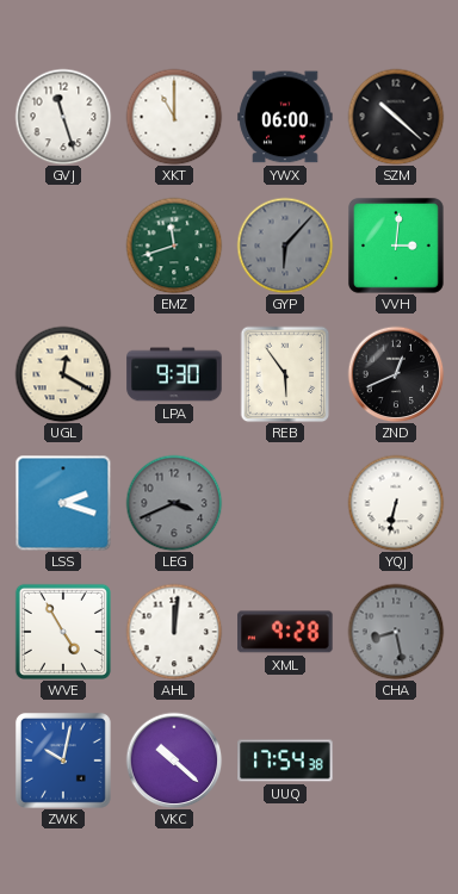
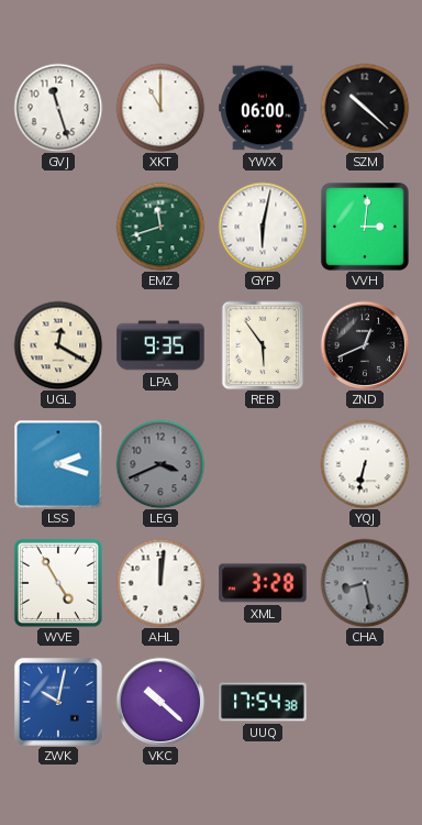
GYP: 6:07 -> 6:02
GYP dial: grey -> white
LPA: 9:30 -> 9:35
XML: 9:28 -> 3:28
